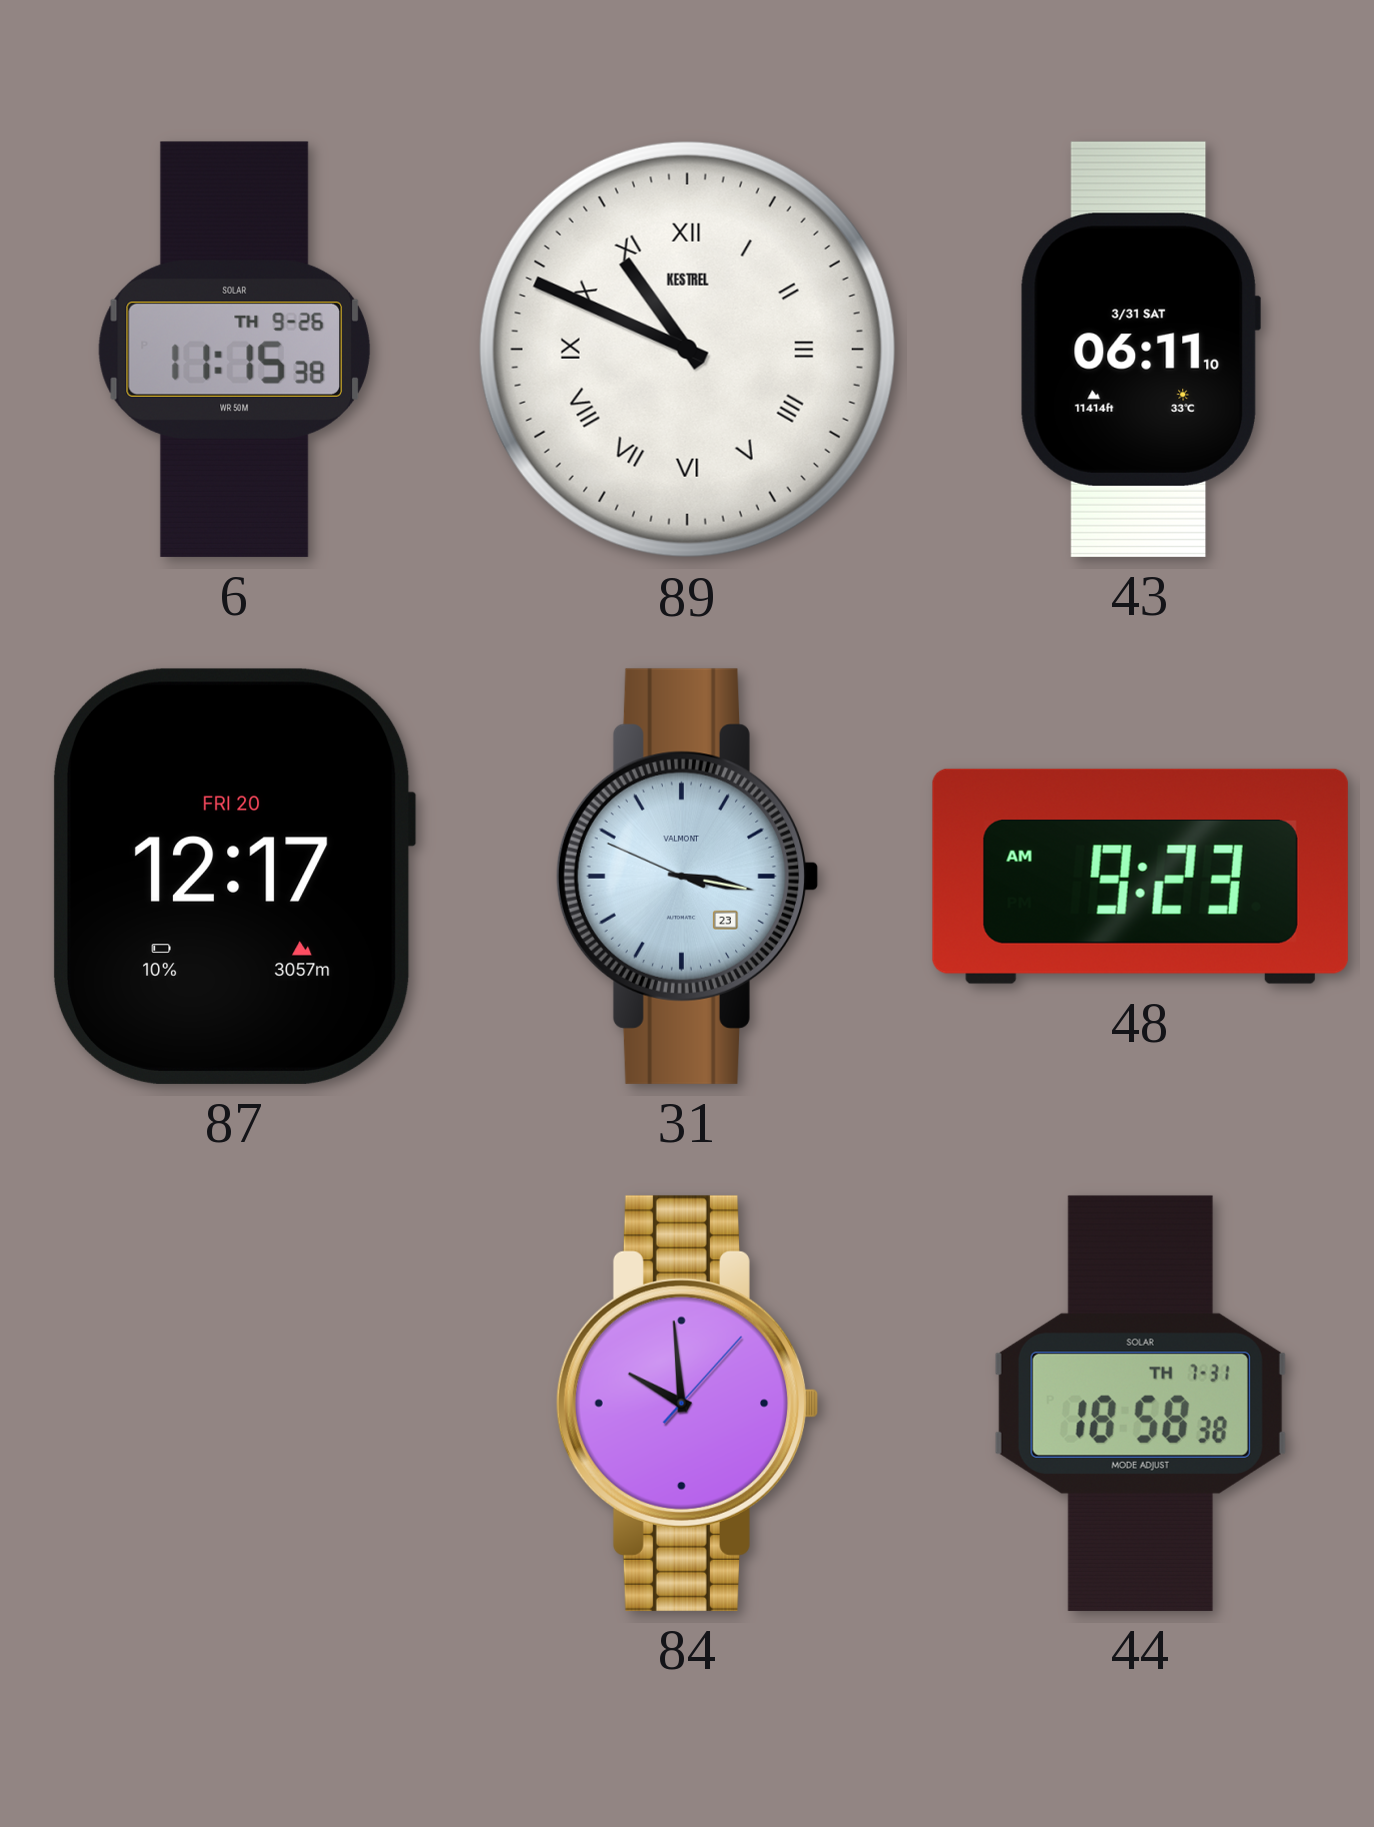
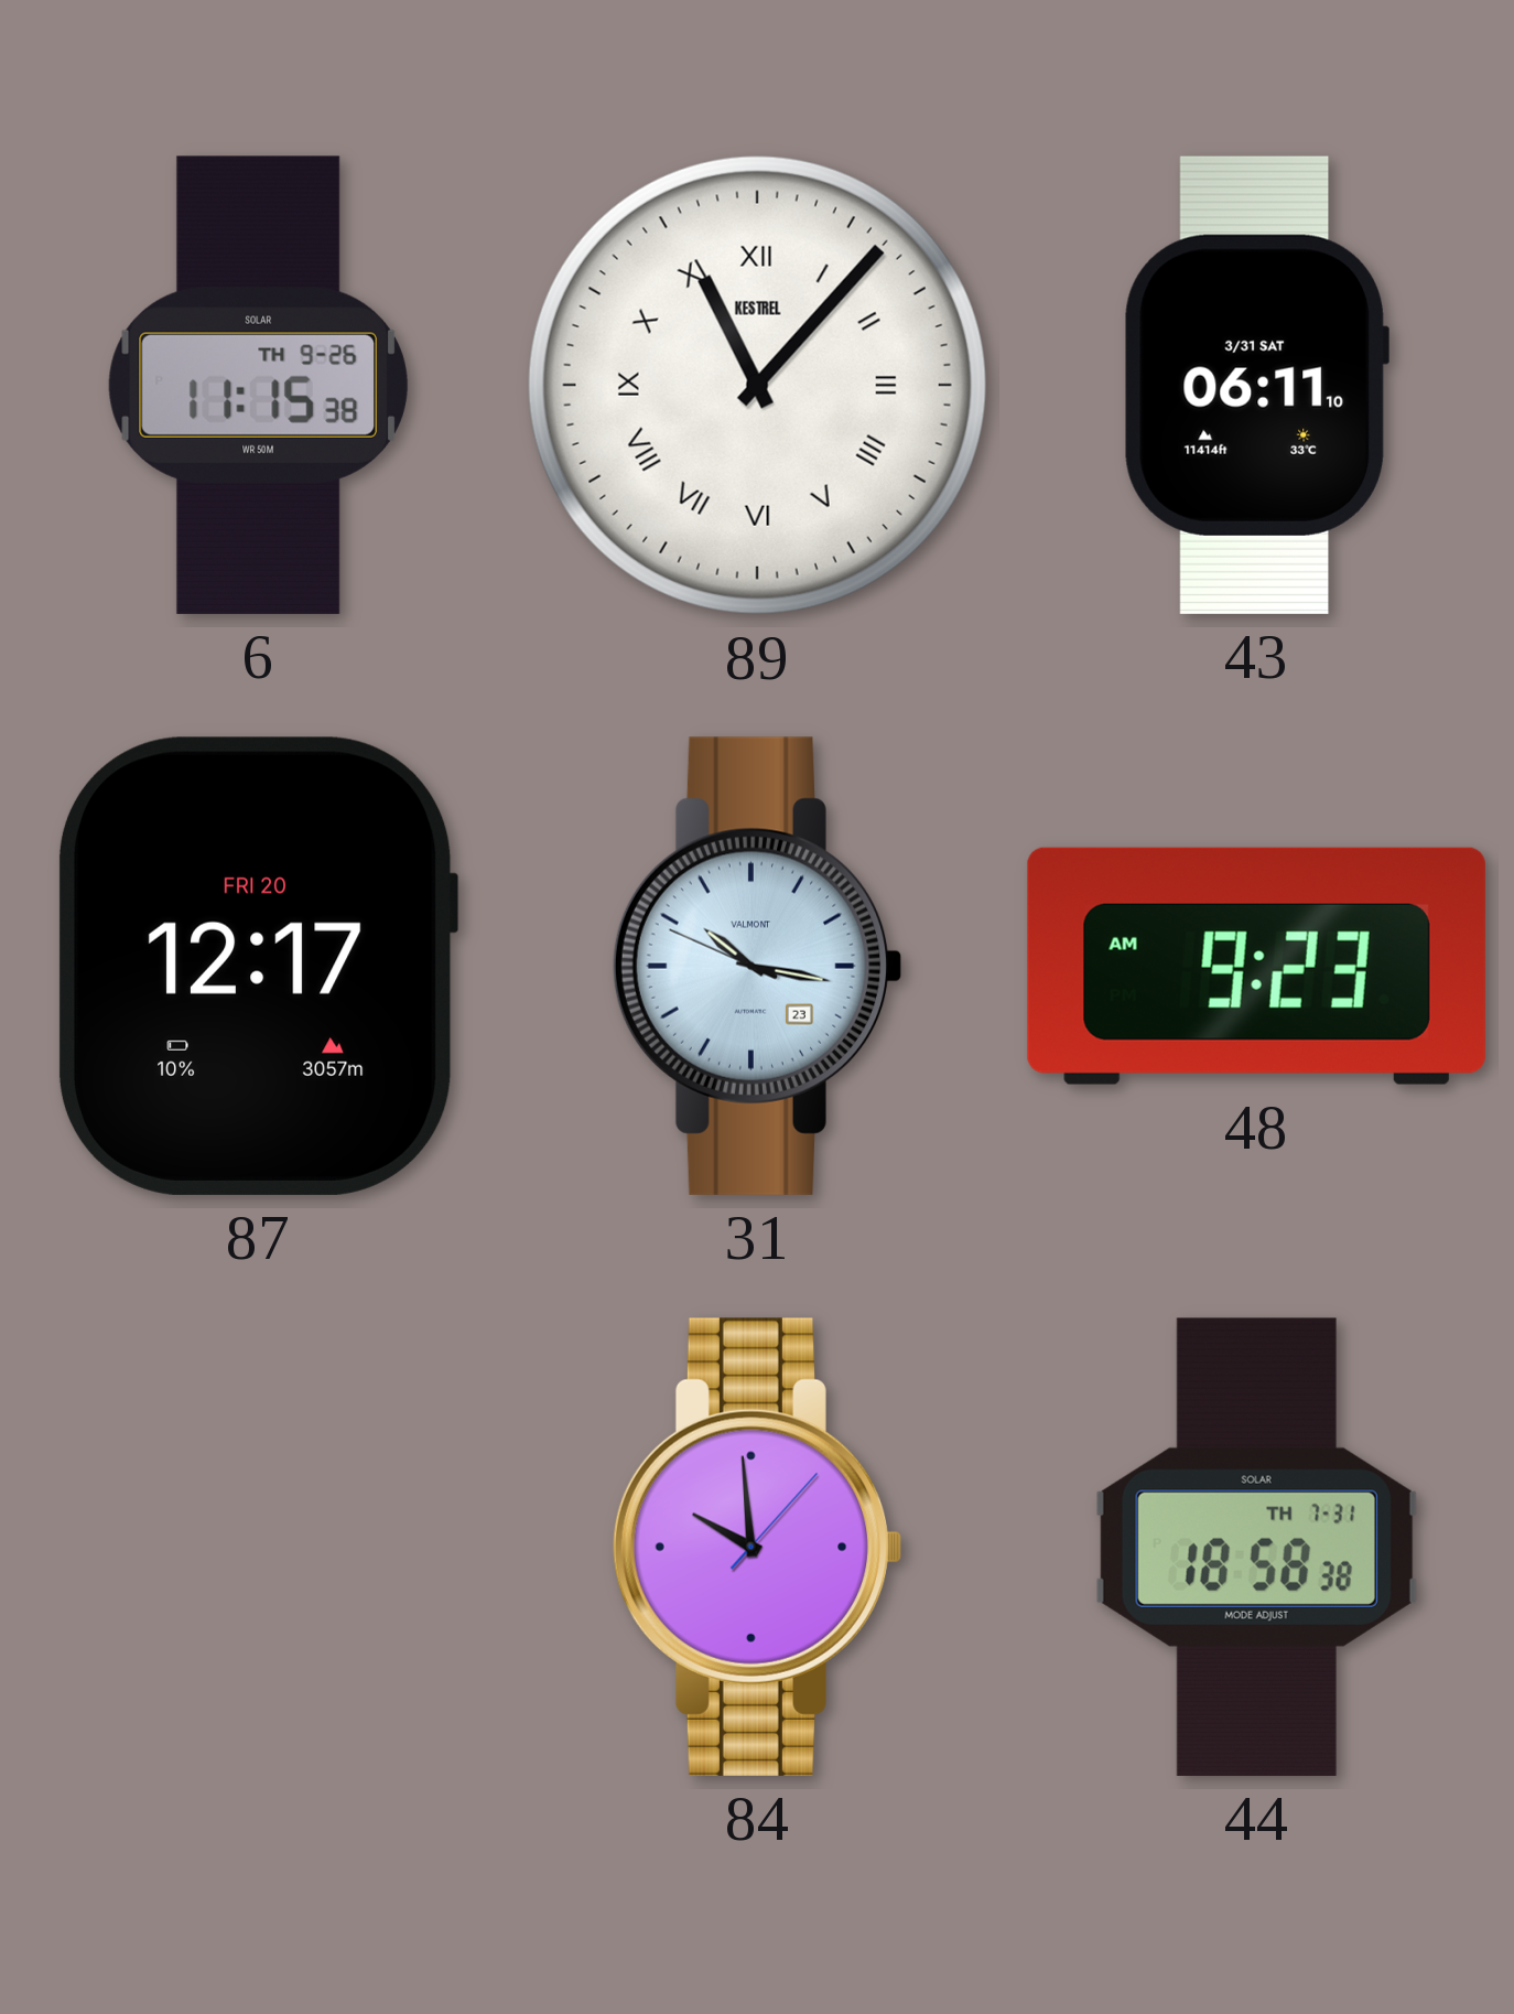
89: 10:49 -> 11:07
31: 3:16 -> 10:16
